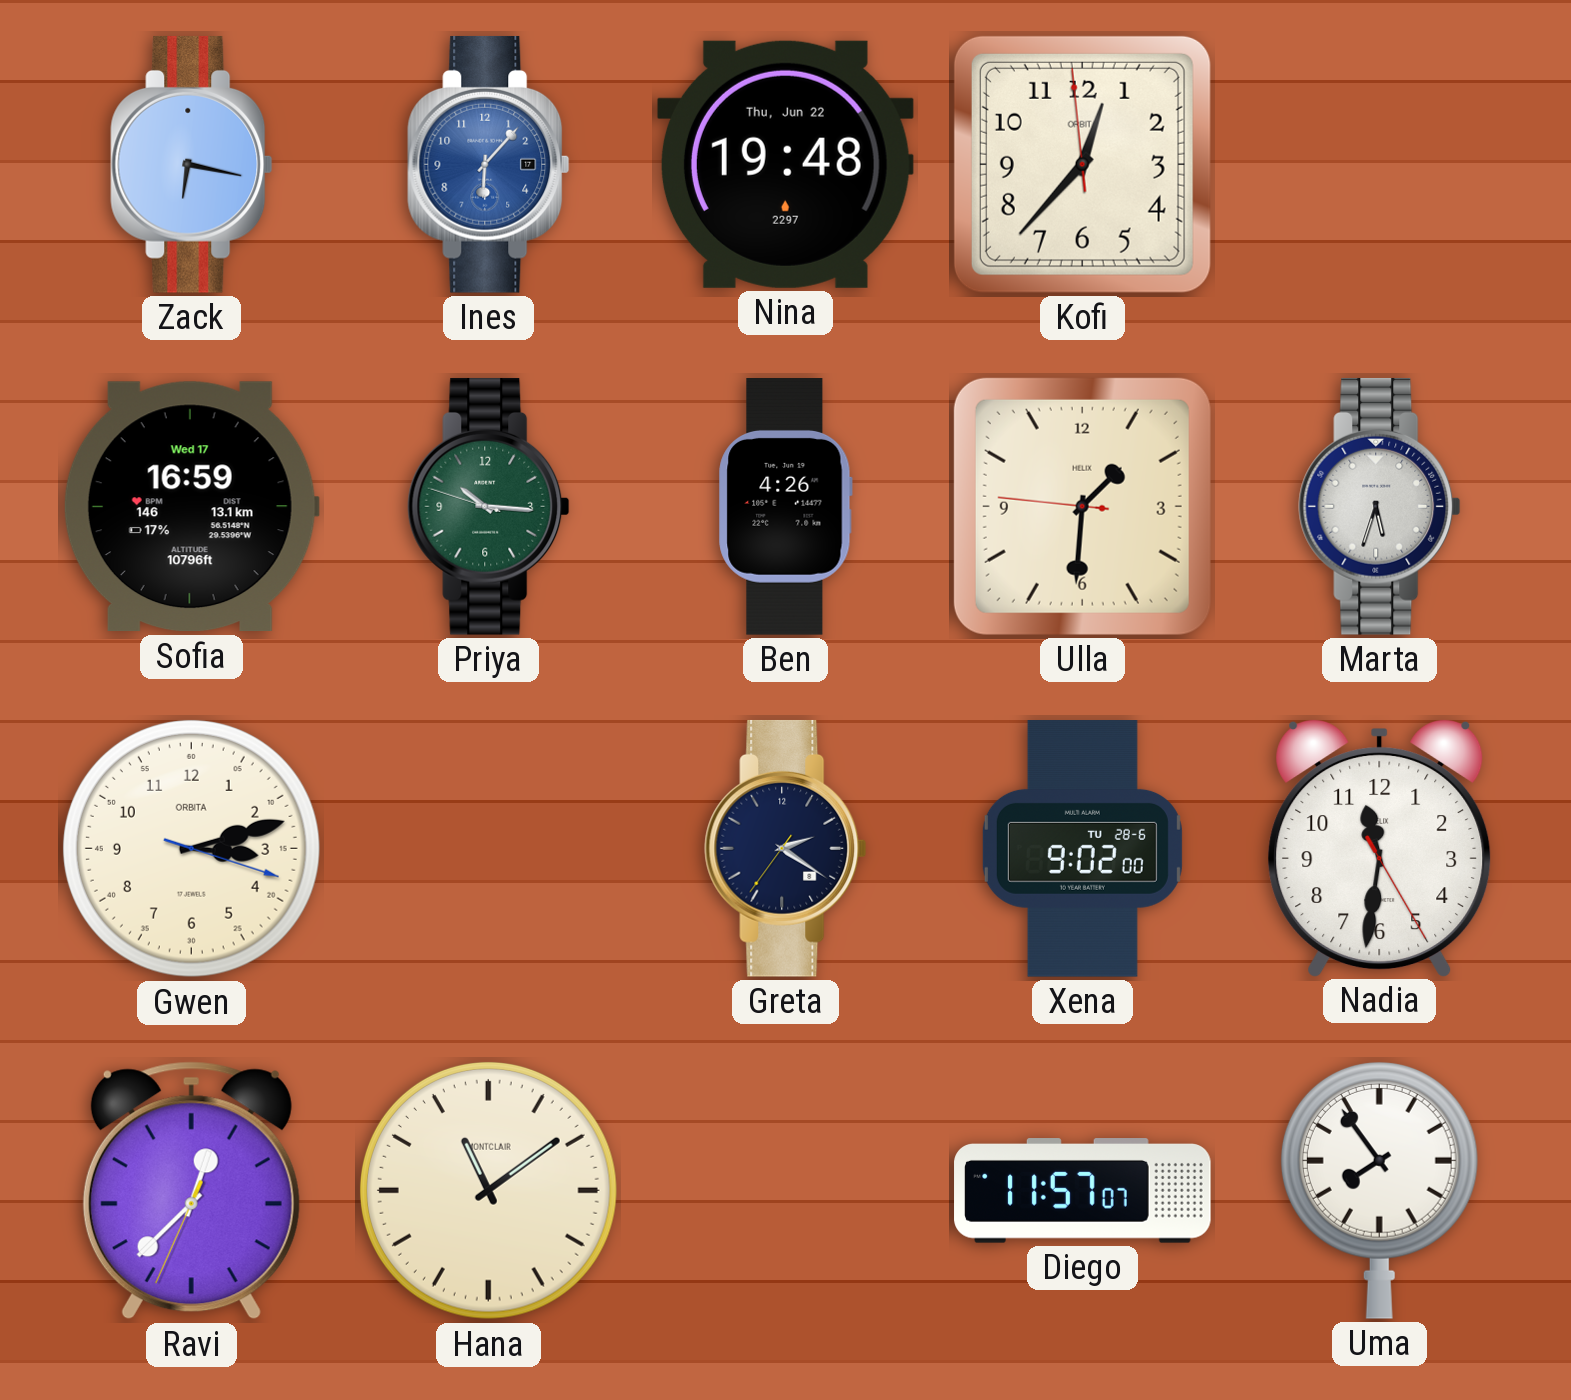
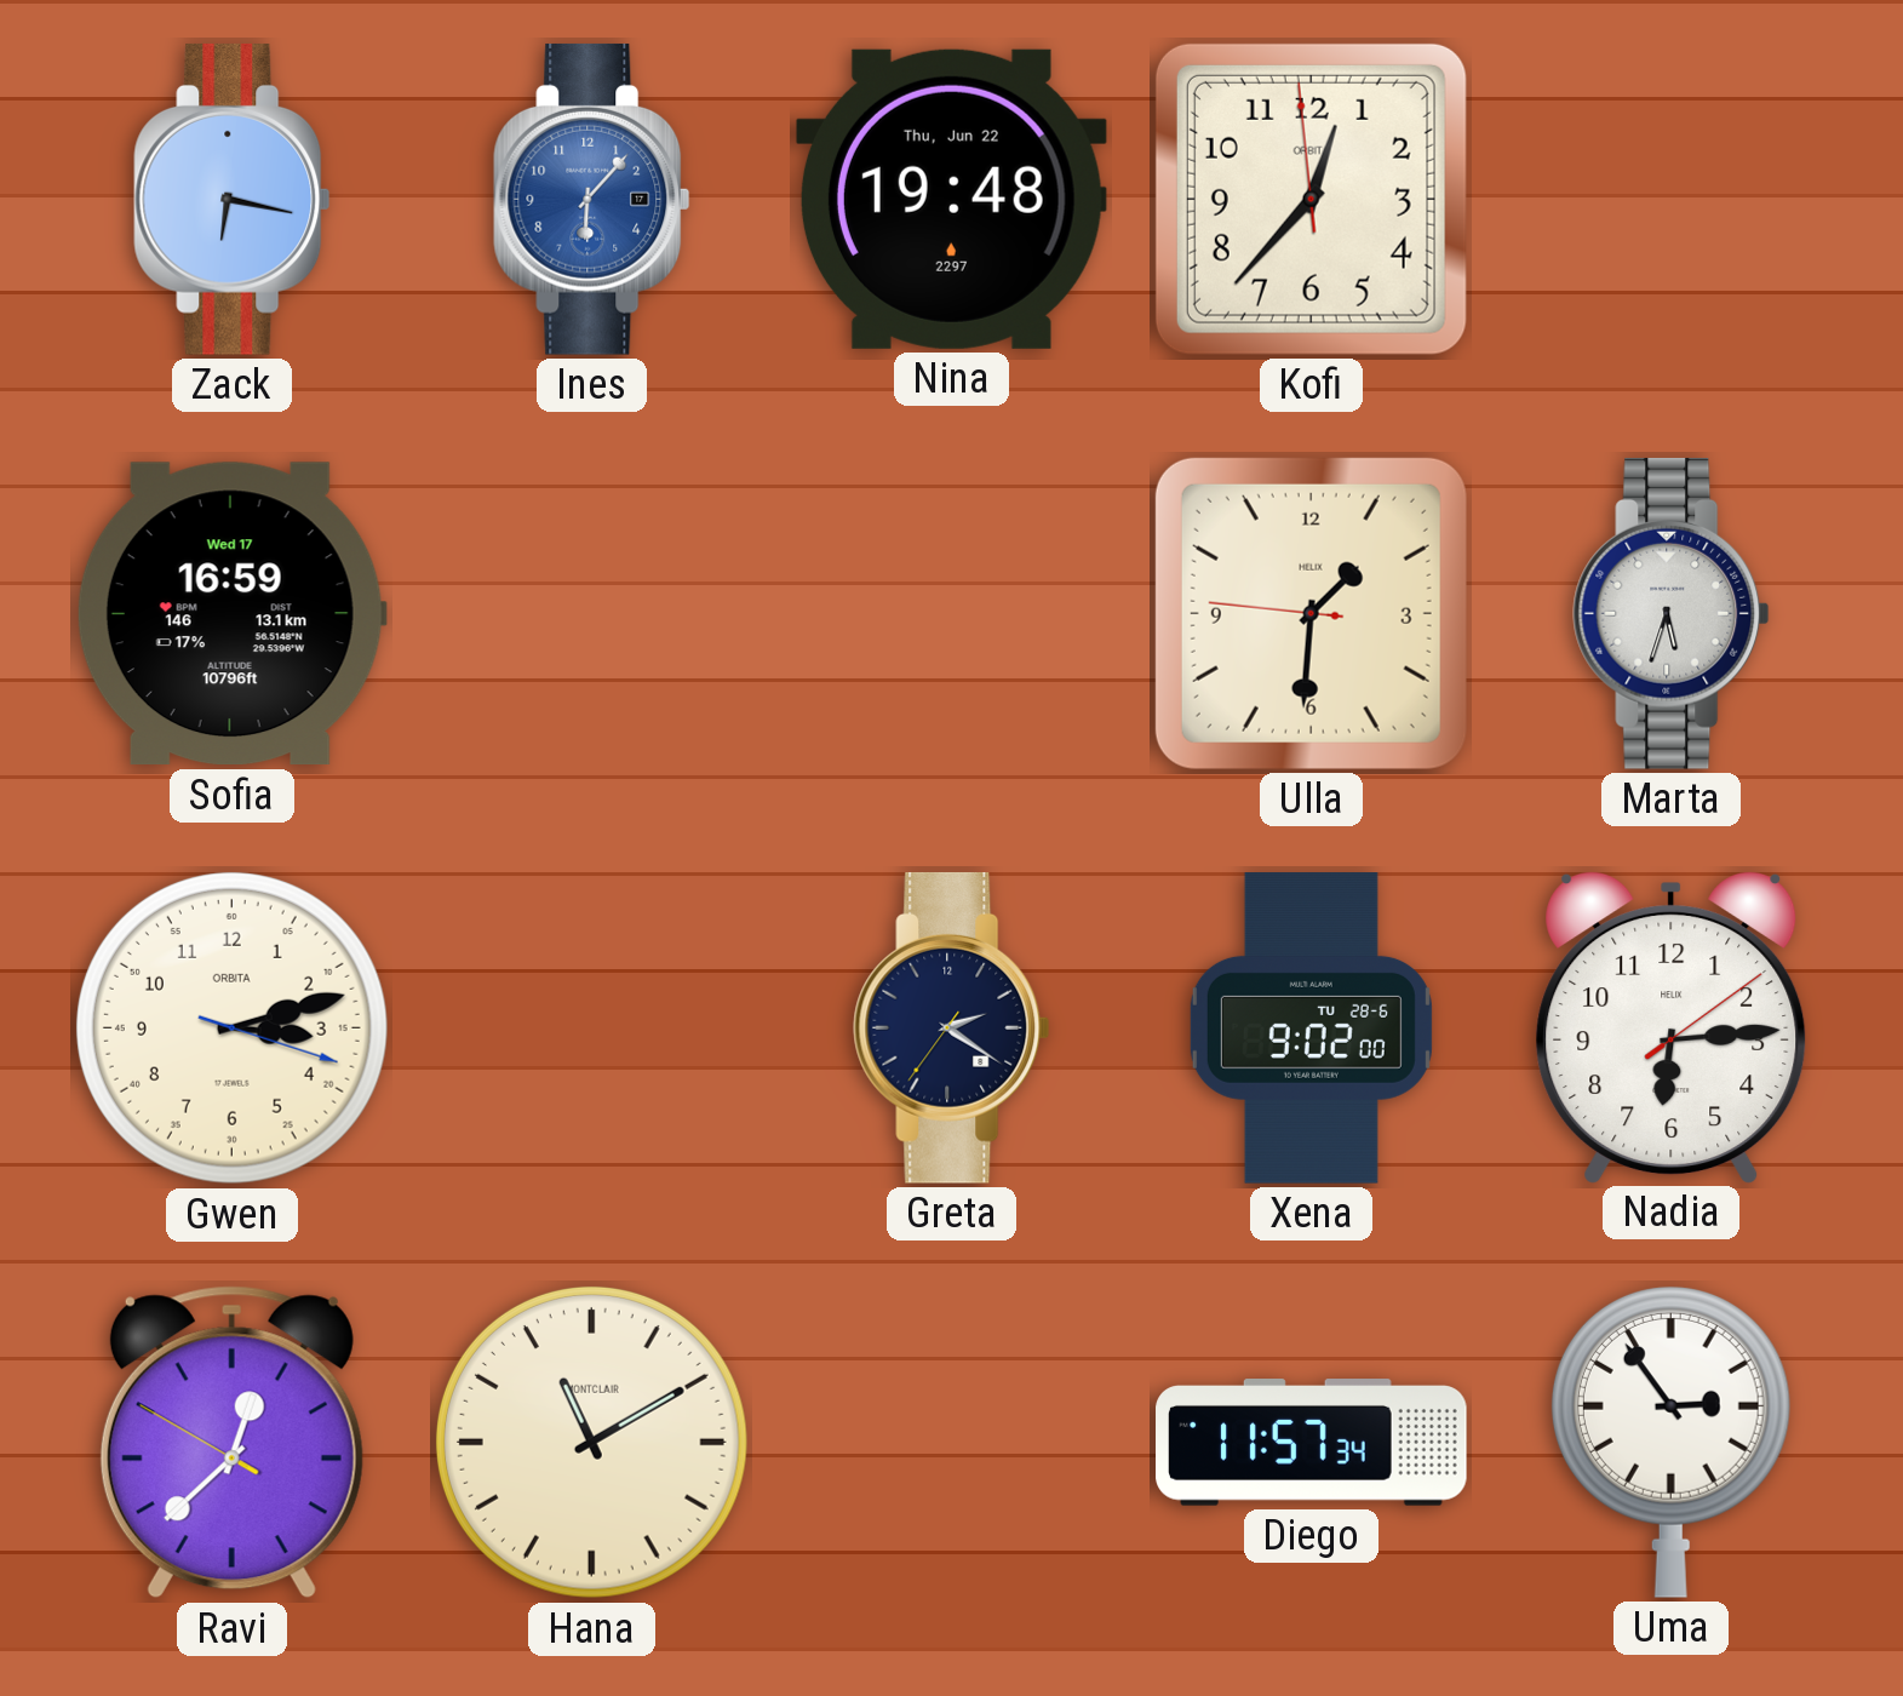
Priya: 10:15 -> none
Ben: 4:26 -> none
Nadia: 11:31 -> 6:14
Ravi: 12:37:34 -> 12:37:50
Hana: 11:09 -> 11:10
Diego: 11:57:07 -> 11:57:34
Uma: 7:54 -> 2:54
